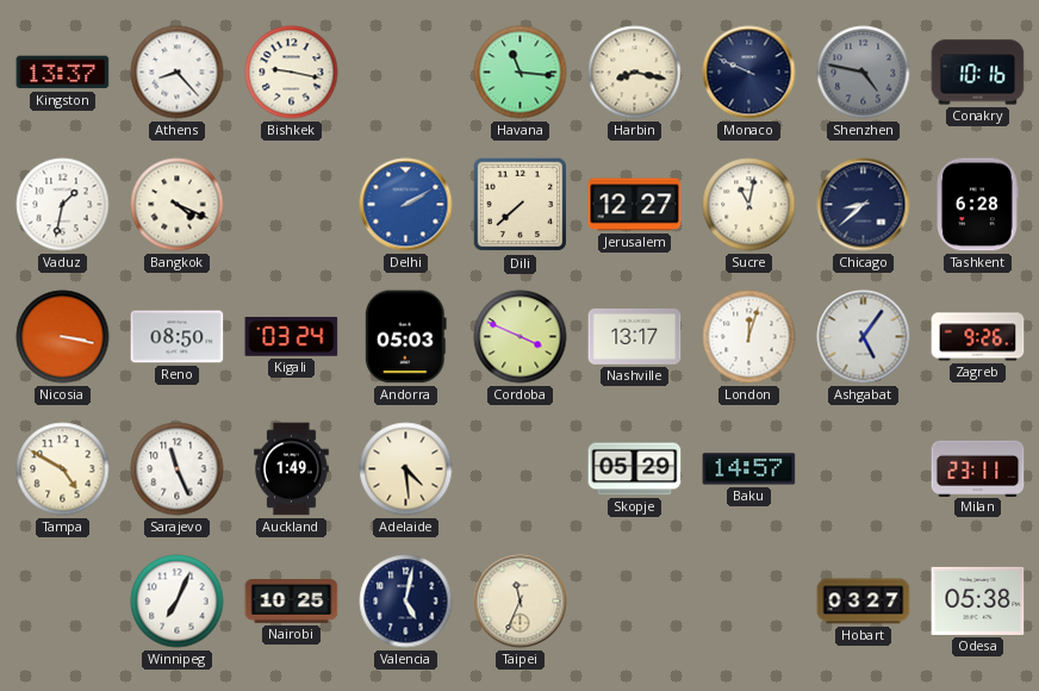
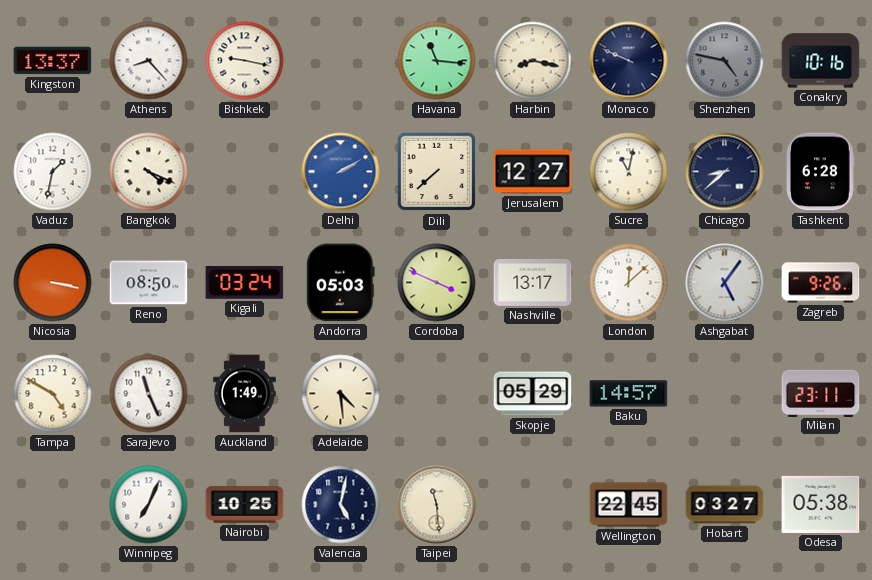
London: 12:03 -> 12:08
Taipei: 11:34 -> 11:29
Wellington: none -> 22:45
